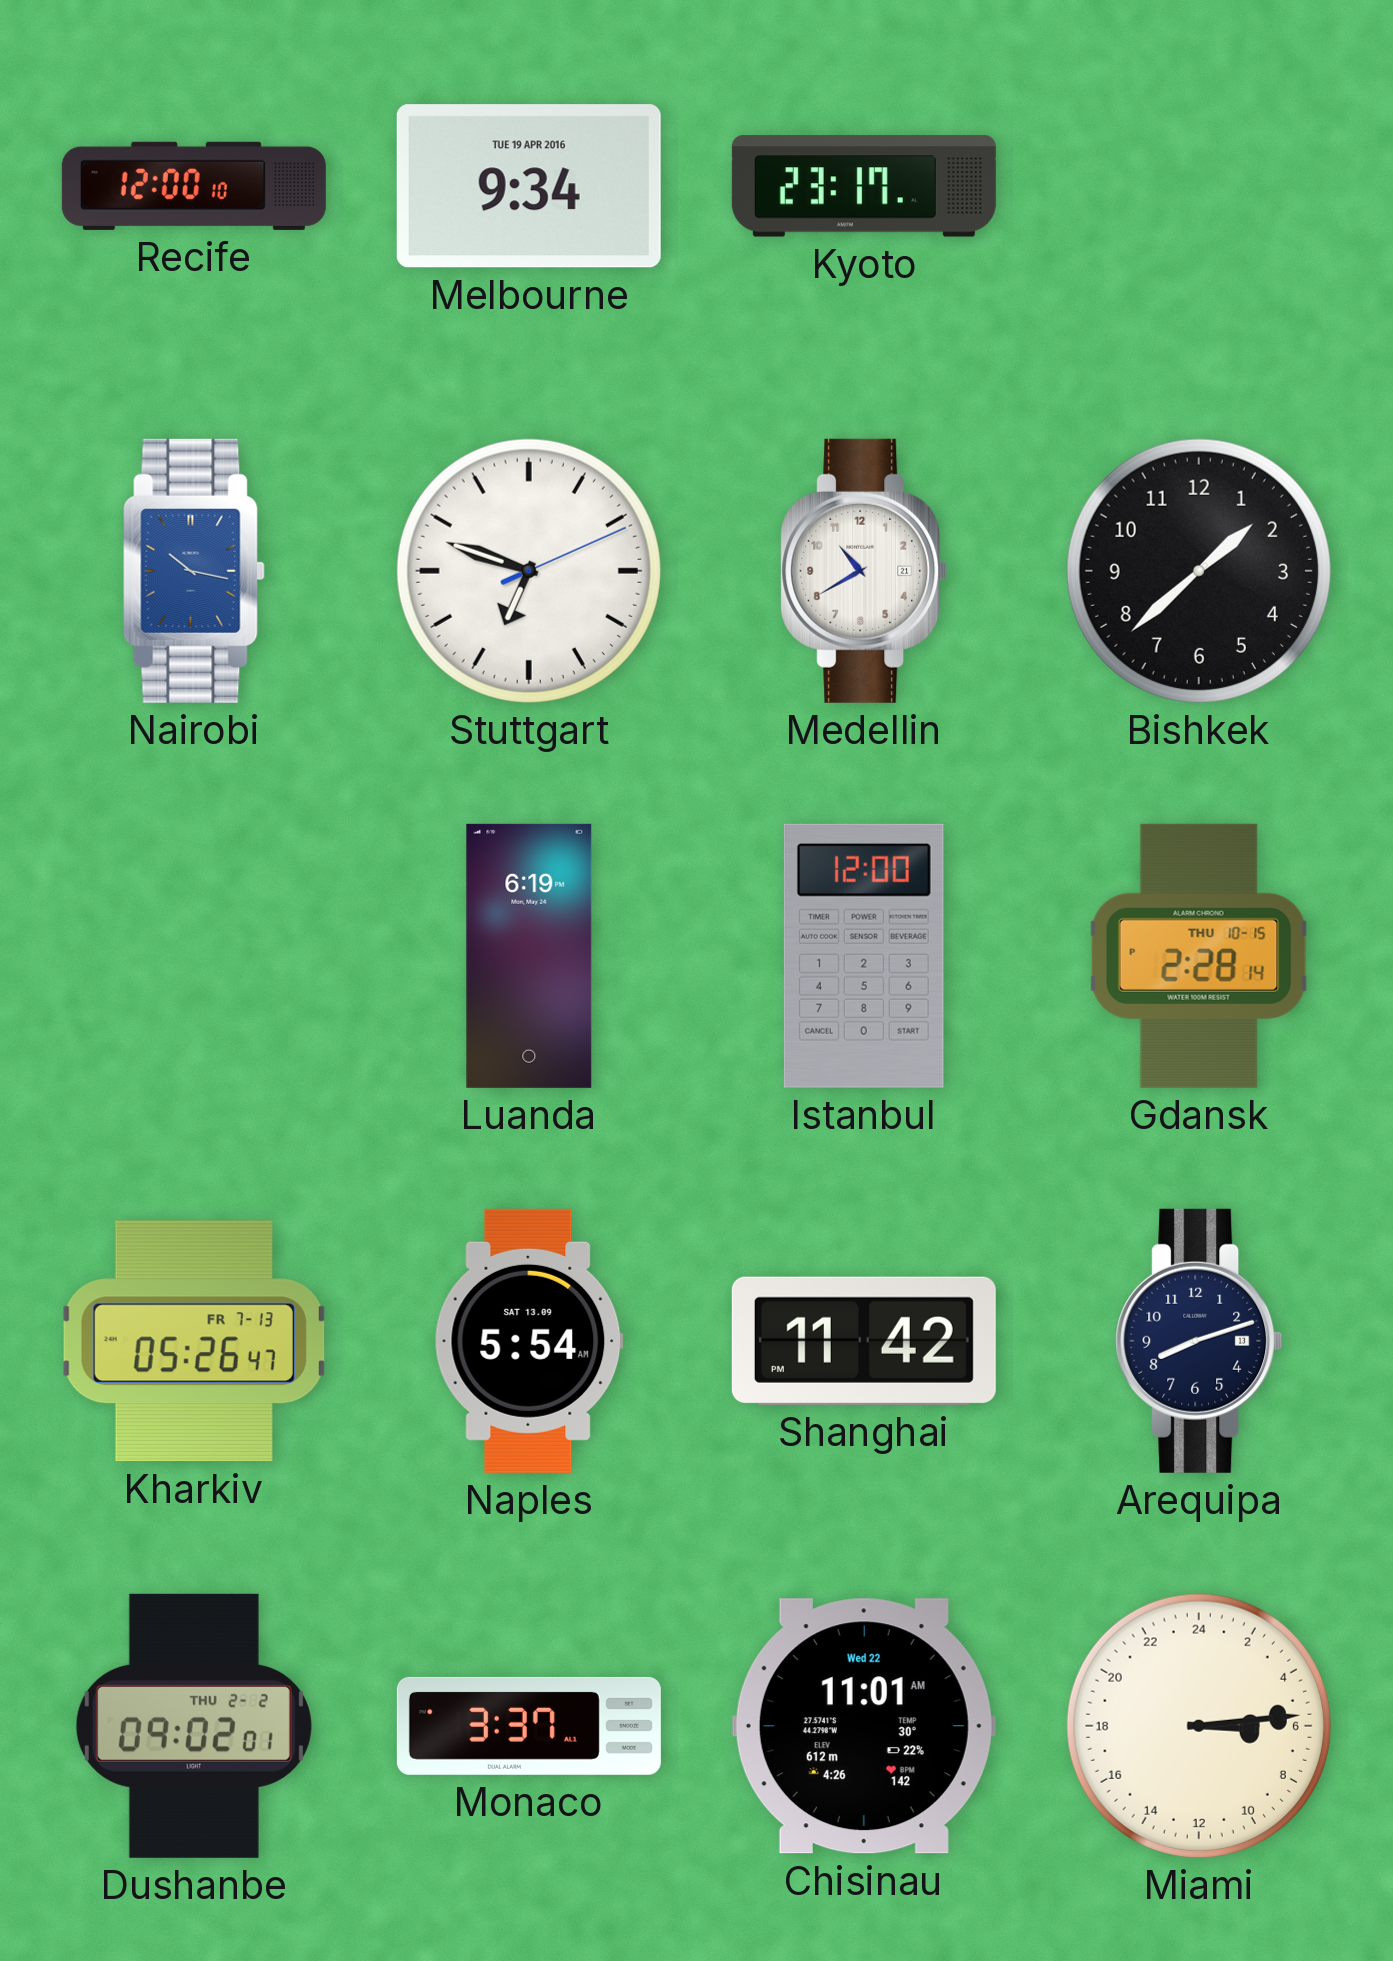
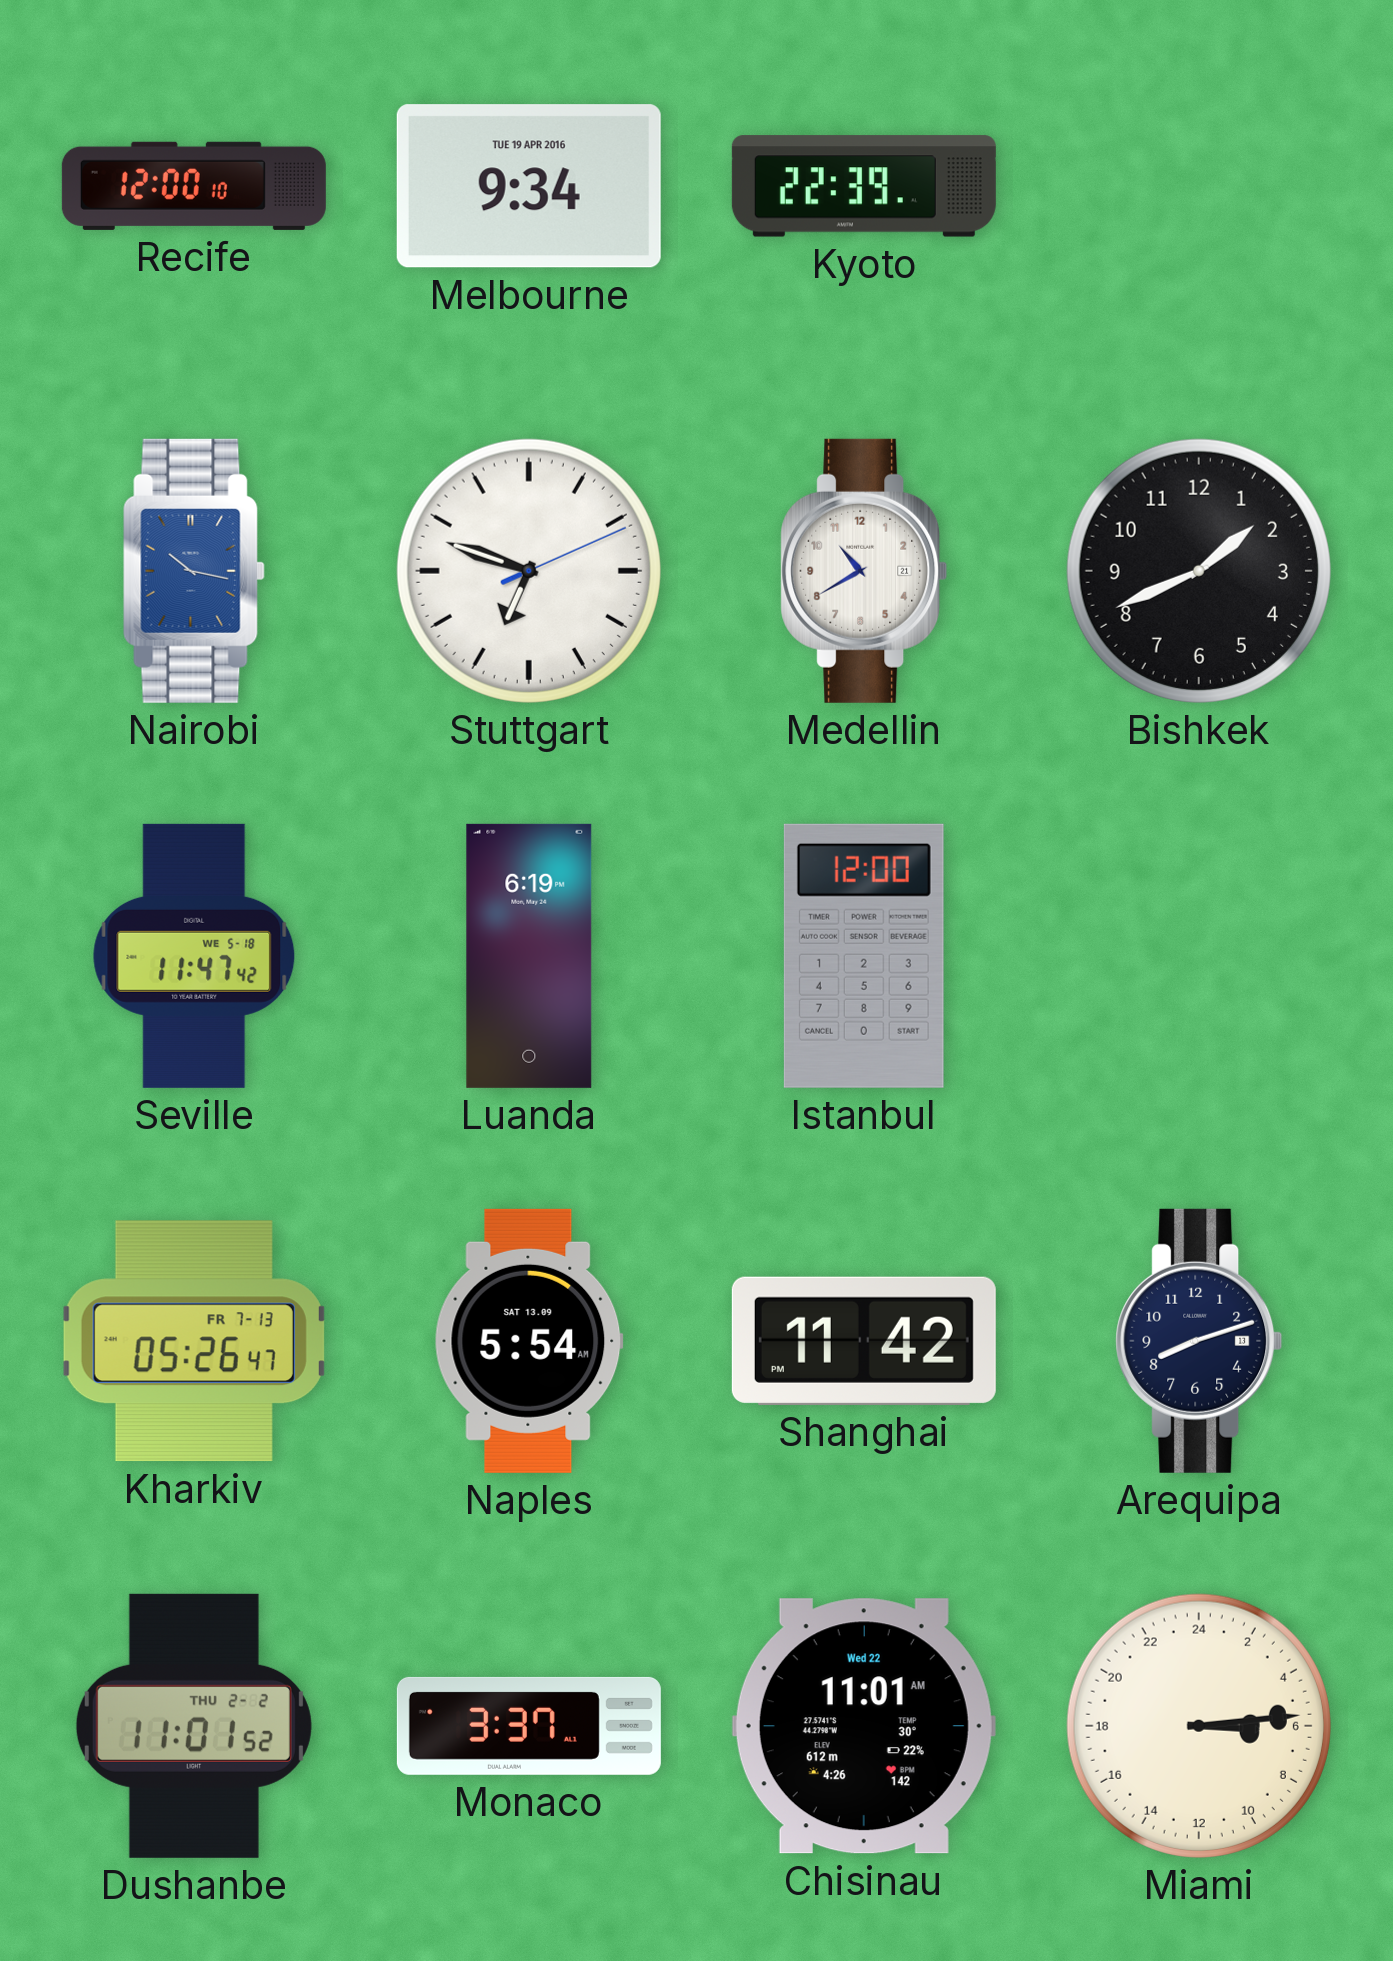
Kyoto: 23:17 -> 22:39
Bishkek: 1:38 -> 1:41
Seville: none -> 11:47
Gdansk: 2:28 -> none
Dushanbe: 09:02 -> 11:01
